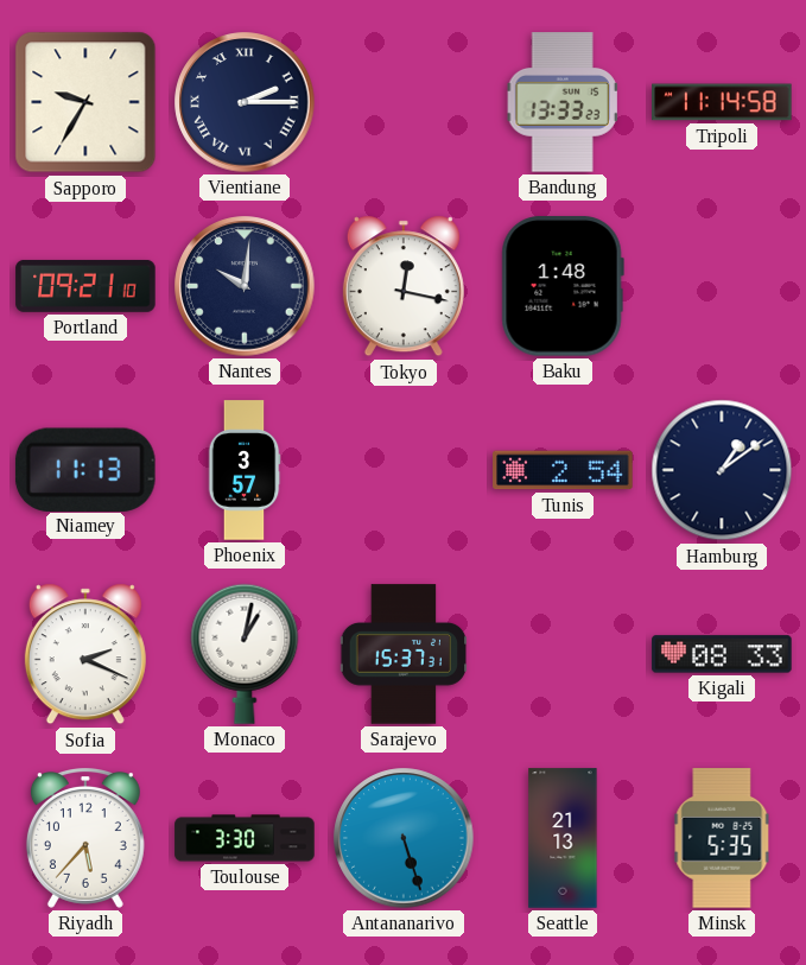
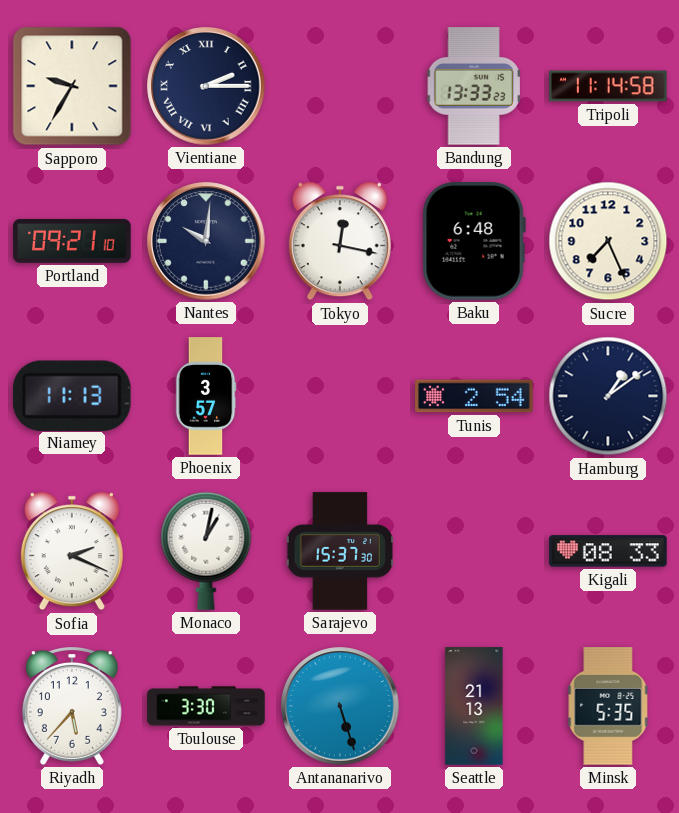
Baku: 1:48 -> 6:48
Sucre: none -> 7:26
Sarajevo: 15:37:31 -> 15:37:30
